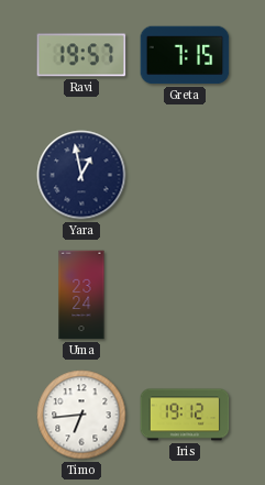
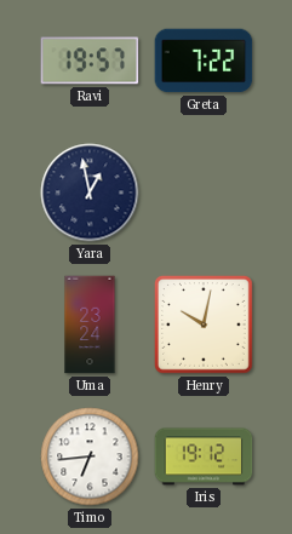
Greta: 7:15 -> 7:22
Henry: none -> 10:02
